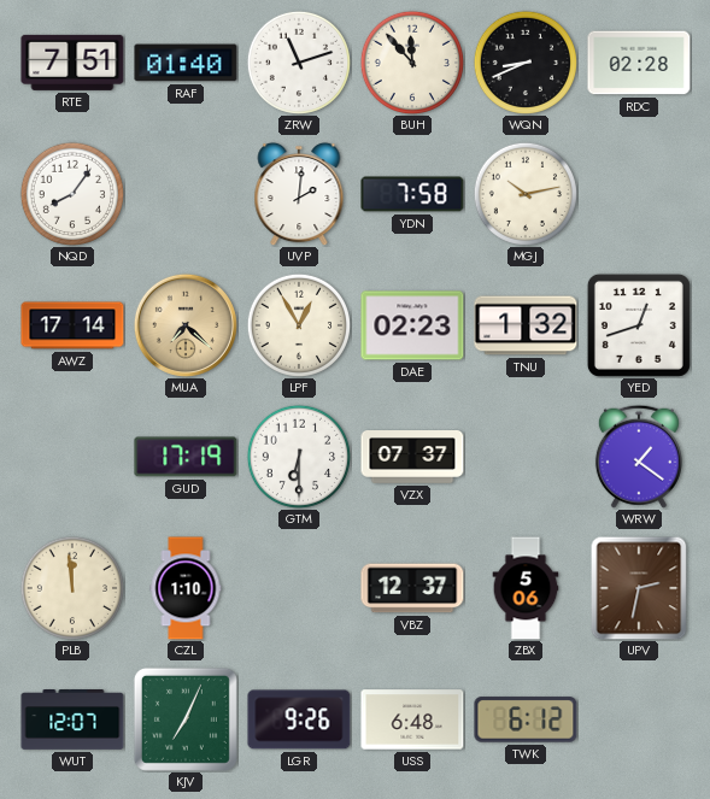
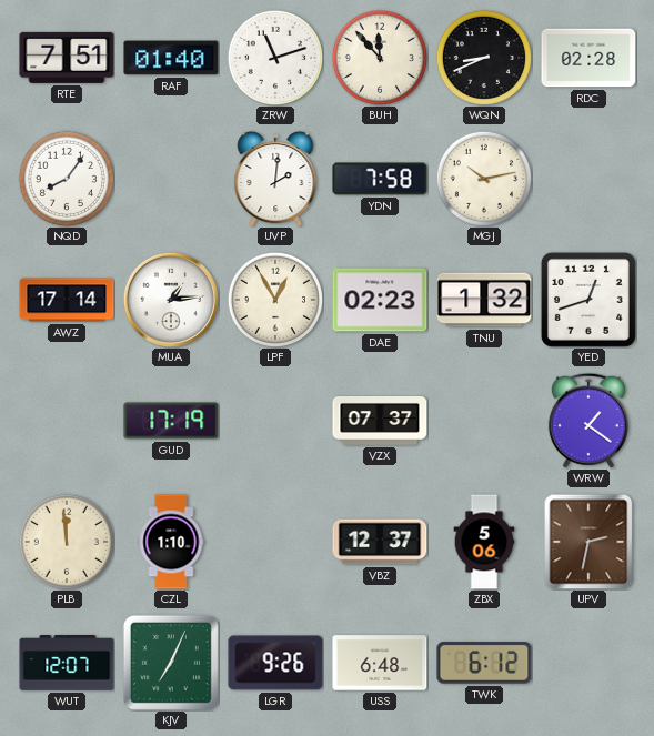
MUA: 7:22 -> 1:14
MUA dial: champagne -> white
GTM: 6:30 -> none
